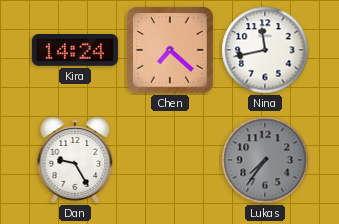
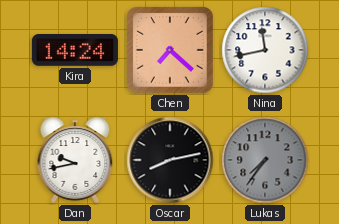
Dan: 9:25 -> 9:43
Oscar: none -> 8:13
